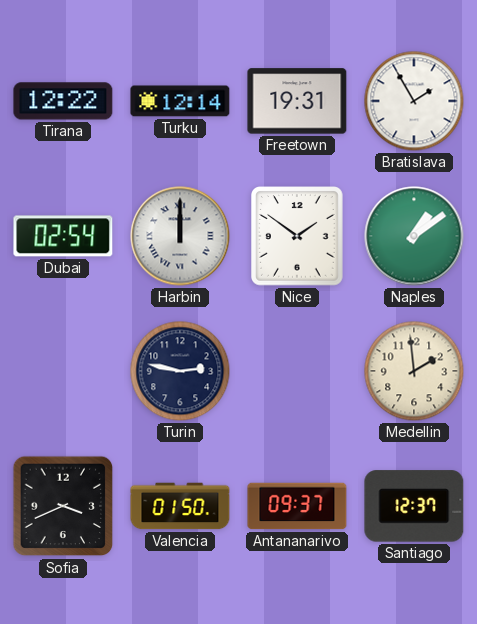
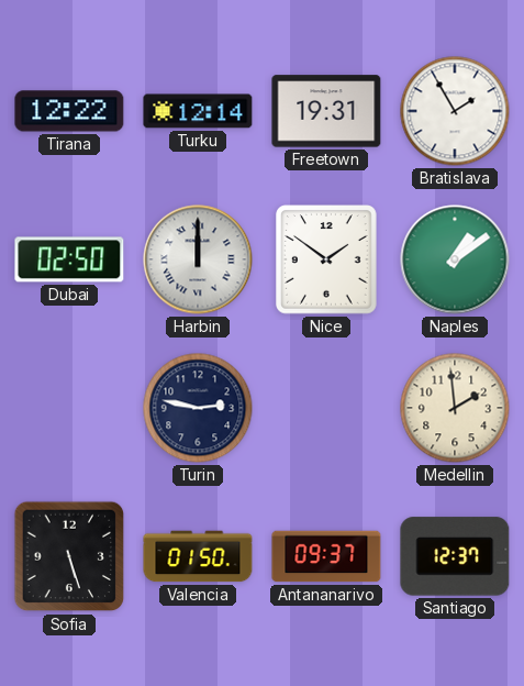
Dubai: 02:54 -> 02:50
Sofia: 3:41 -> 5:27
